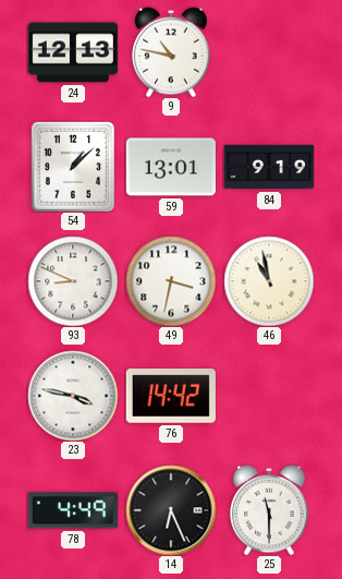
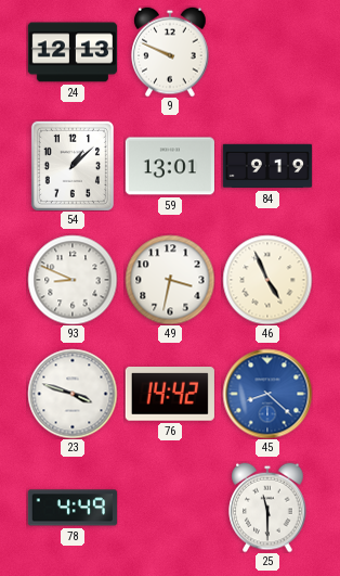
9: 10:47 -> 9:49
46: 10:58 -> 4:56
23: 3:47 -> 3:48
45: none -> 8:22
14: 6:26 -> none
